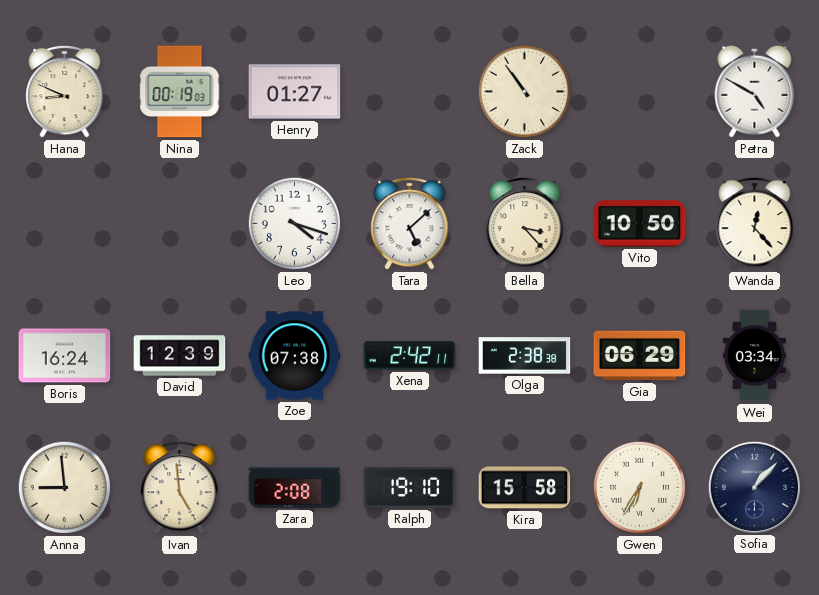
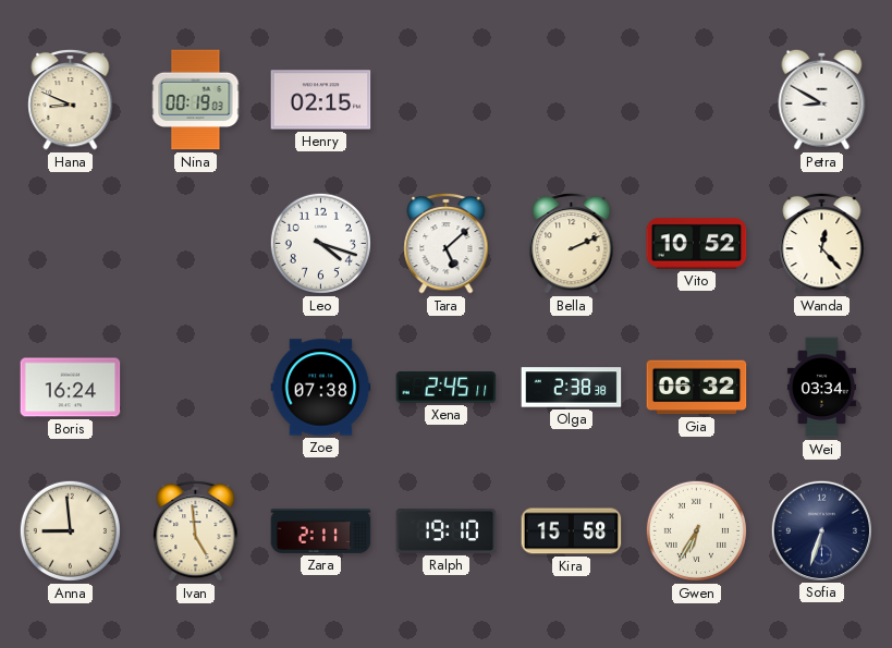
Henry: 01:27 -> 02:15
Zack: 10:54 -> none
Petra: 4:50 -> 8:50
Bella: 3:23 -> 2:11
Vito: 10:50 -> 10:52
David: 12:39 -> none
Xena: 2:42 -> 2:45
Gia: 06:29 -> 06:32
Zara: 2:08 -> 2:11
Sofia: 1:07 -> 6:33
